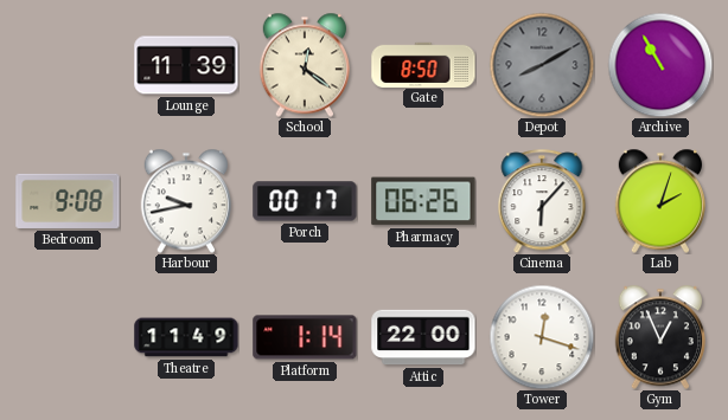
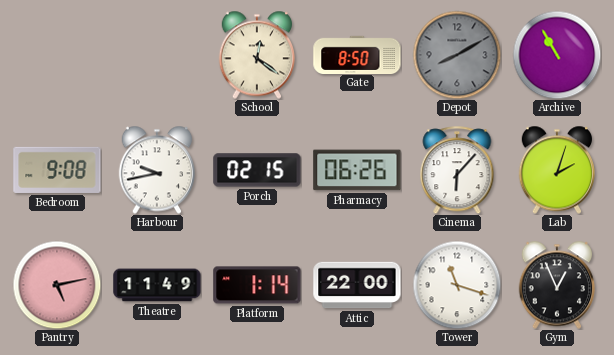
Lounge: 11:39 -> none
Porch: 00:17 -> 02:15
Pantry: none -> 5:13
Tower: 12:18 -> 11:18
